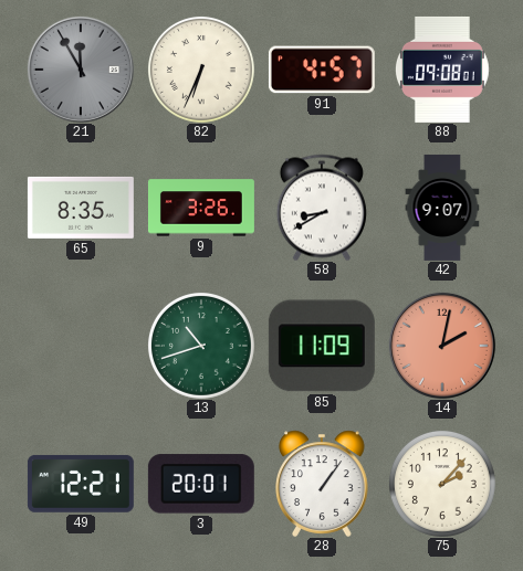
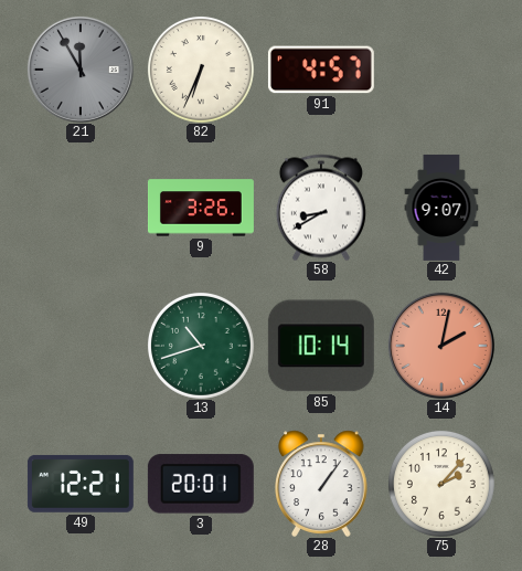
88: 09:08 -> none
65: 8:35 -> none
85: 11:09 -> 10:14
